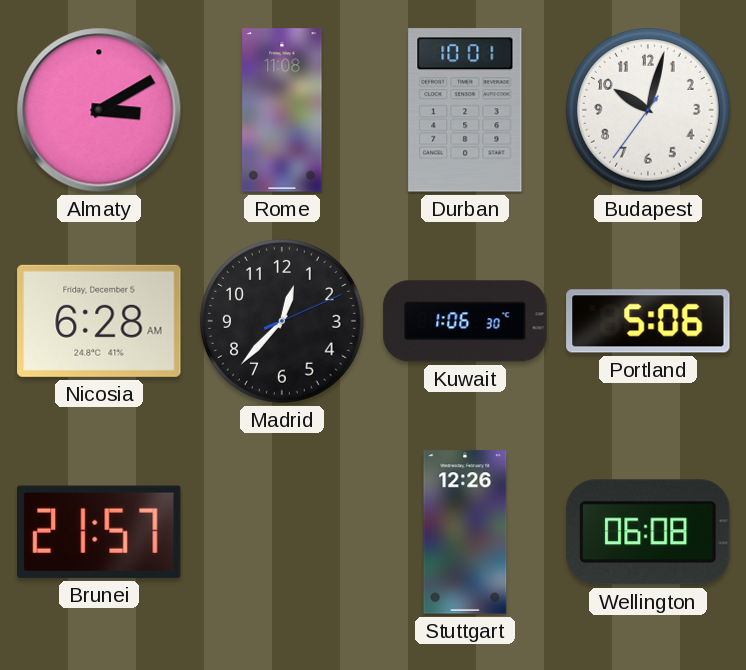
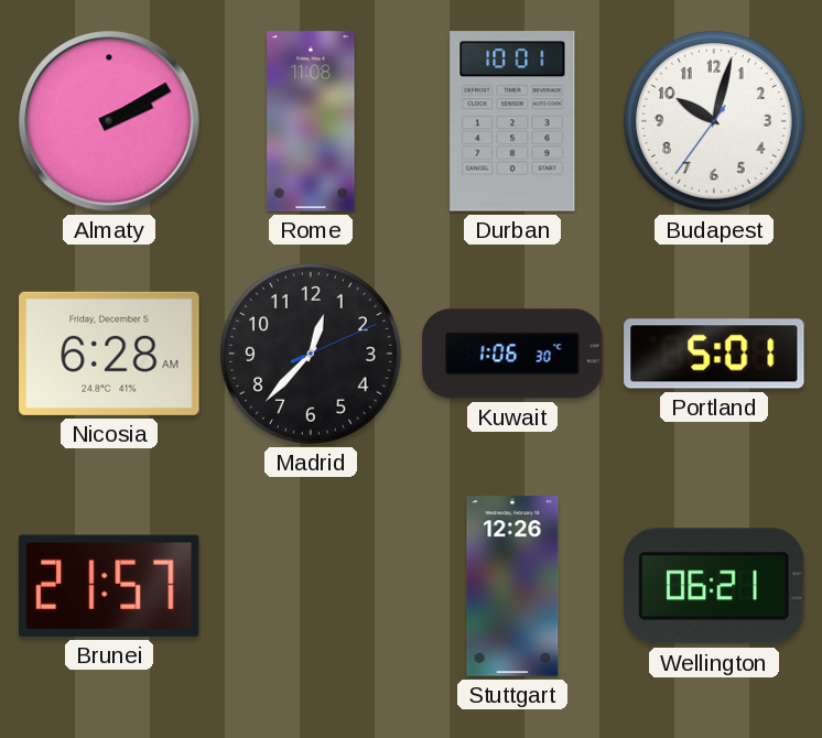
Almaty: 3:10 -> 2:10
Portland: 5:06 -> 5:01
Wellington: 06:08 -> 06:21
